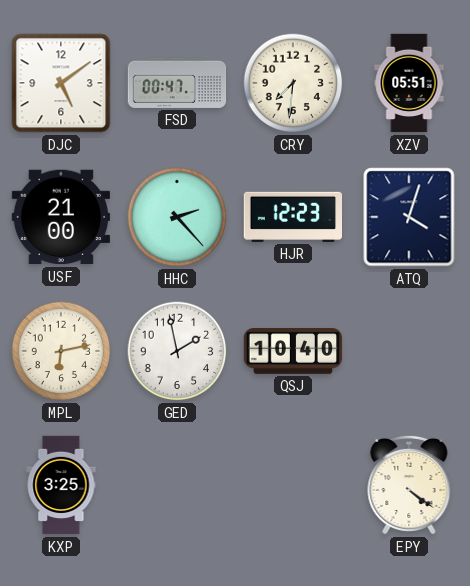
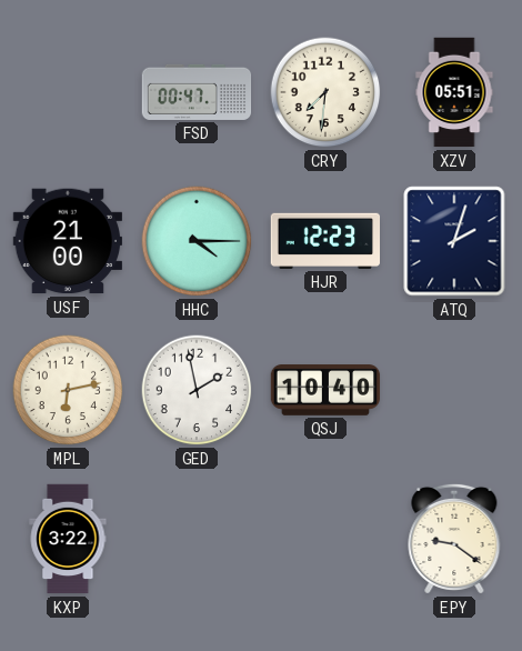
DJC: 5:09 -> none
HHC: 2:23 -> 4:15
ATQ: 4:03 -> 2:03
KXP: 3:25 -> 3:22
EPY: 4:21 -> 9:21
